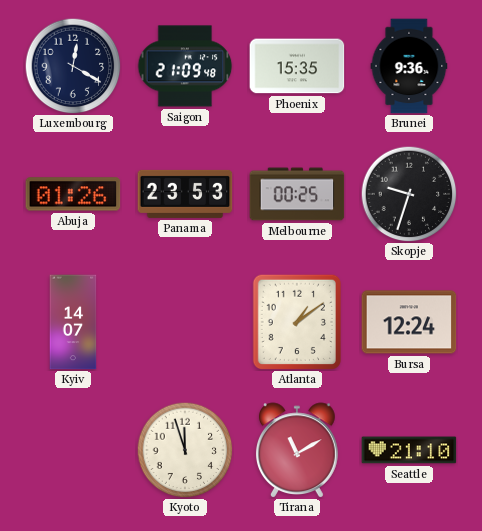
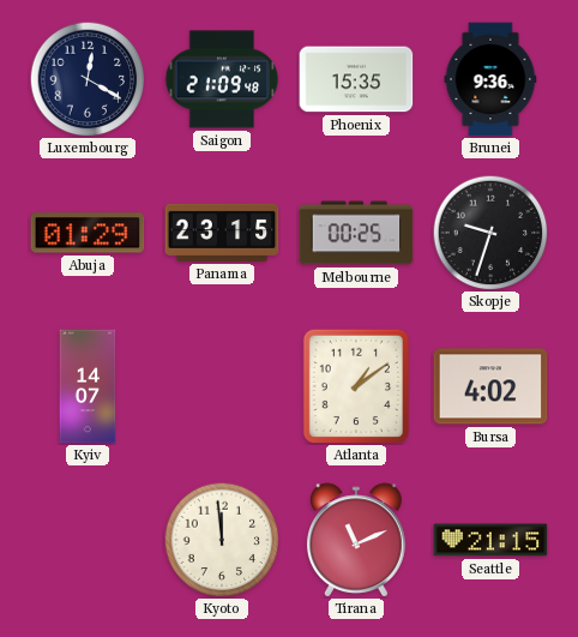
Abuja: 01:26 -> 01:29
Panama: 23:53 -> 23:15
Bursa: 12:24 -> 4:02
Kyoto: 11:57 -> 11:59
Tirana: 11:10 -> 11:11
Seattle: 21:10 -> 21:15
